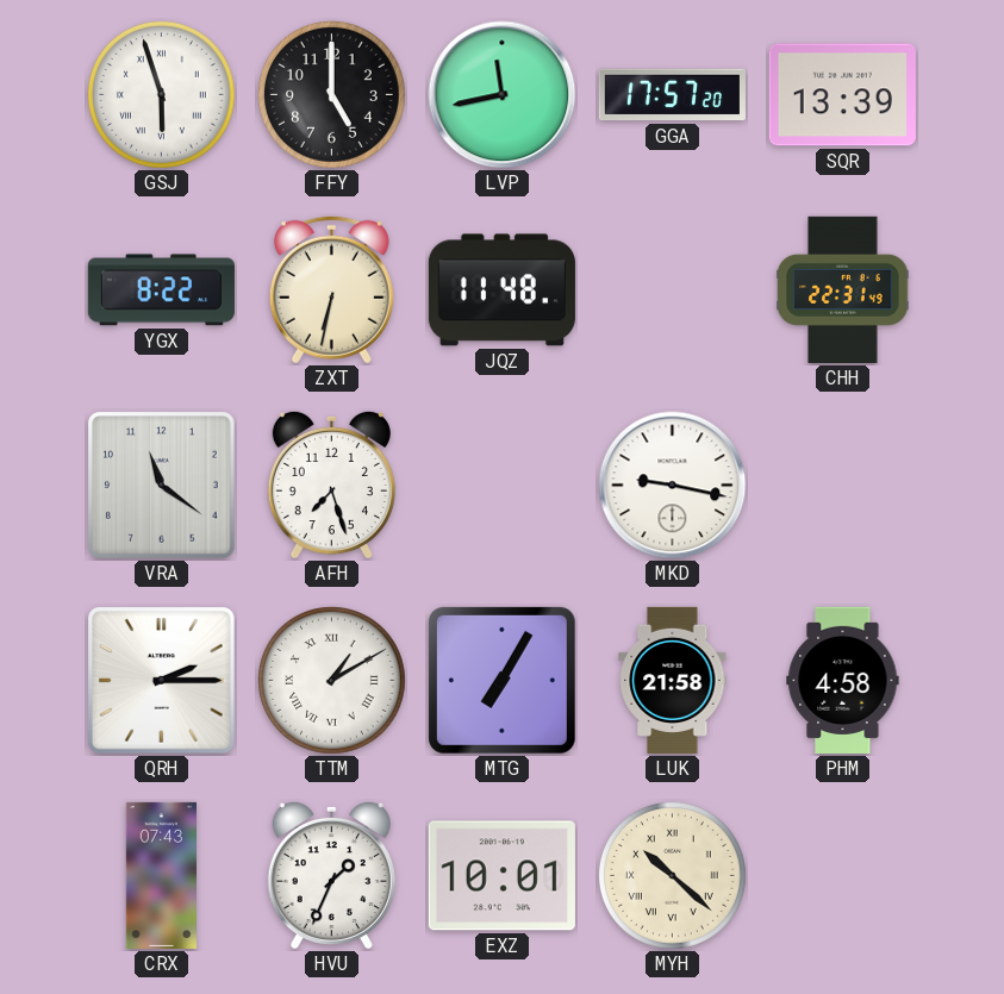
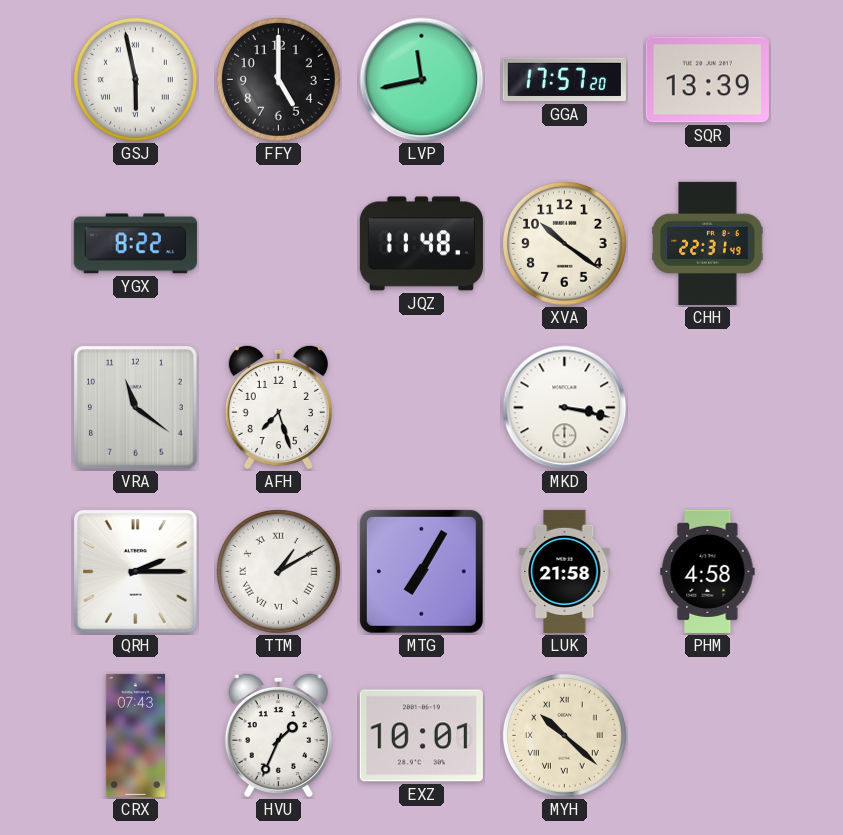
GSJ: 5:57 -> 5:58
ZXT: 6:32 -> none
XVA: none -> 10:21
MKD: 9:17 -> 3:17
